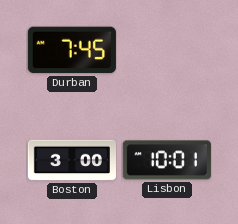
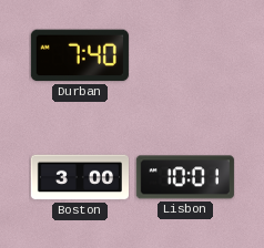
Durban: 7:45 -> 7:40
